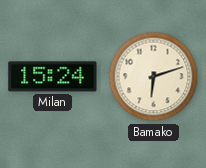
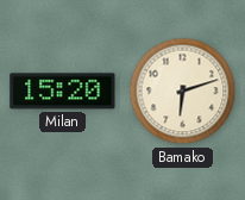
Milan: 15:24 -> 15:20
